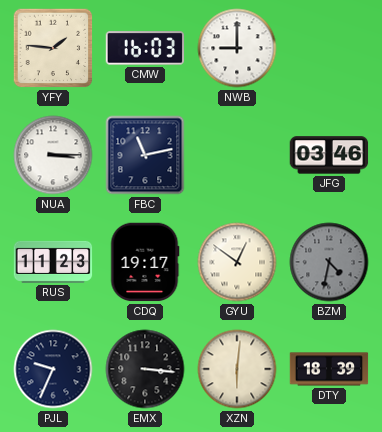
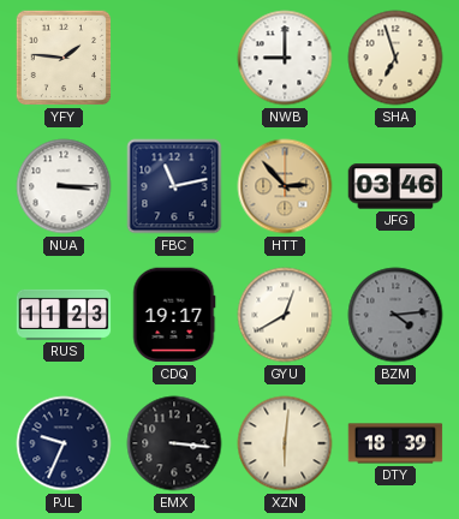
CMW: 16:03 -> none
SHA: none -> 6:57
HTT: none -> 2:53
GYU: 12:51 -> 12:40
BZM: 4:32 -> 4:14
